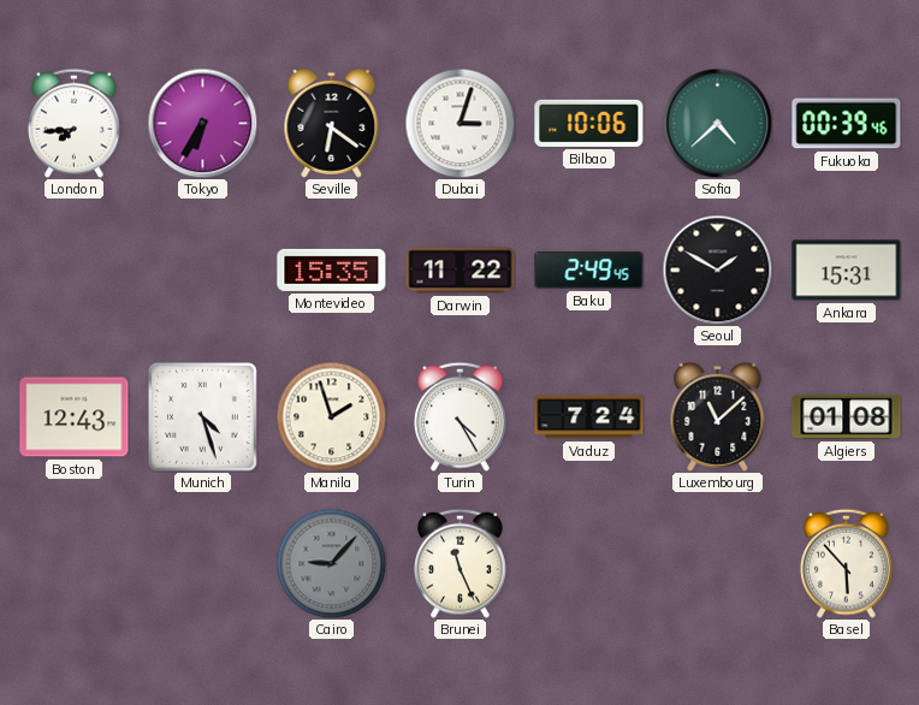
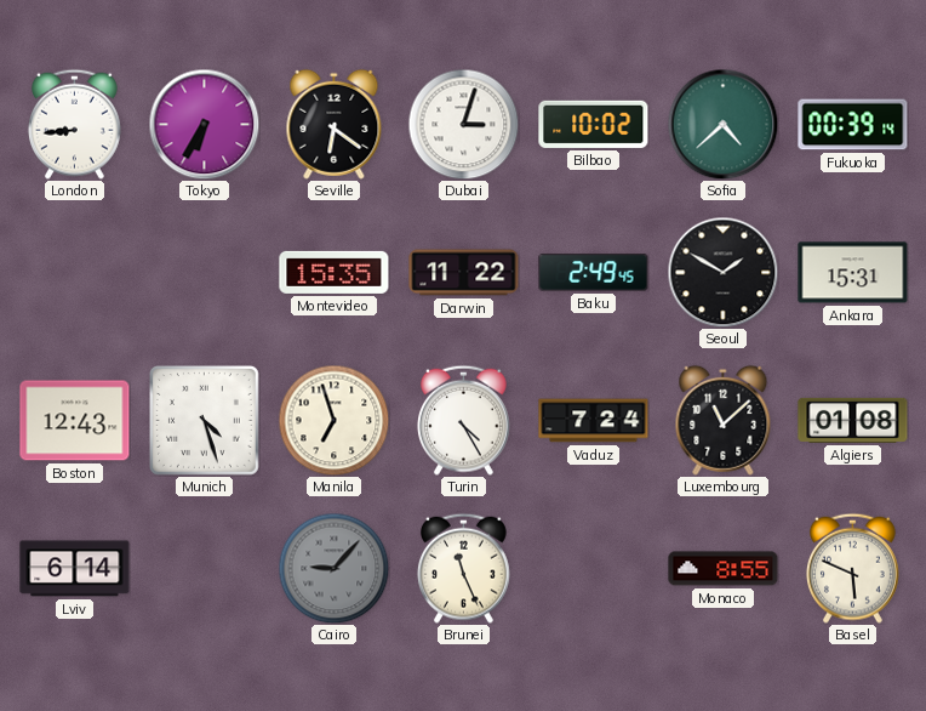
London: 7:44 -> 8:44
Bilbao: 10:06 -> 10:02
Fukuoka: 00:39:46 -> 00:39:14
Manila: 1:57 -> 6:57
Lviv: none -> 6:14
Monaco: none -> 8:55
Basel: 5:53 -> 5:49
